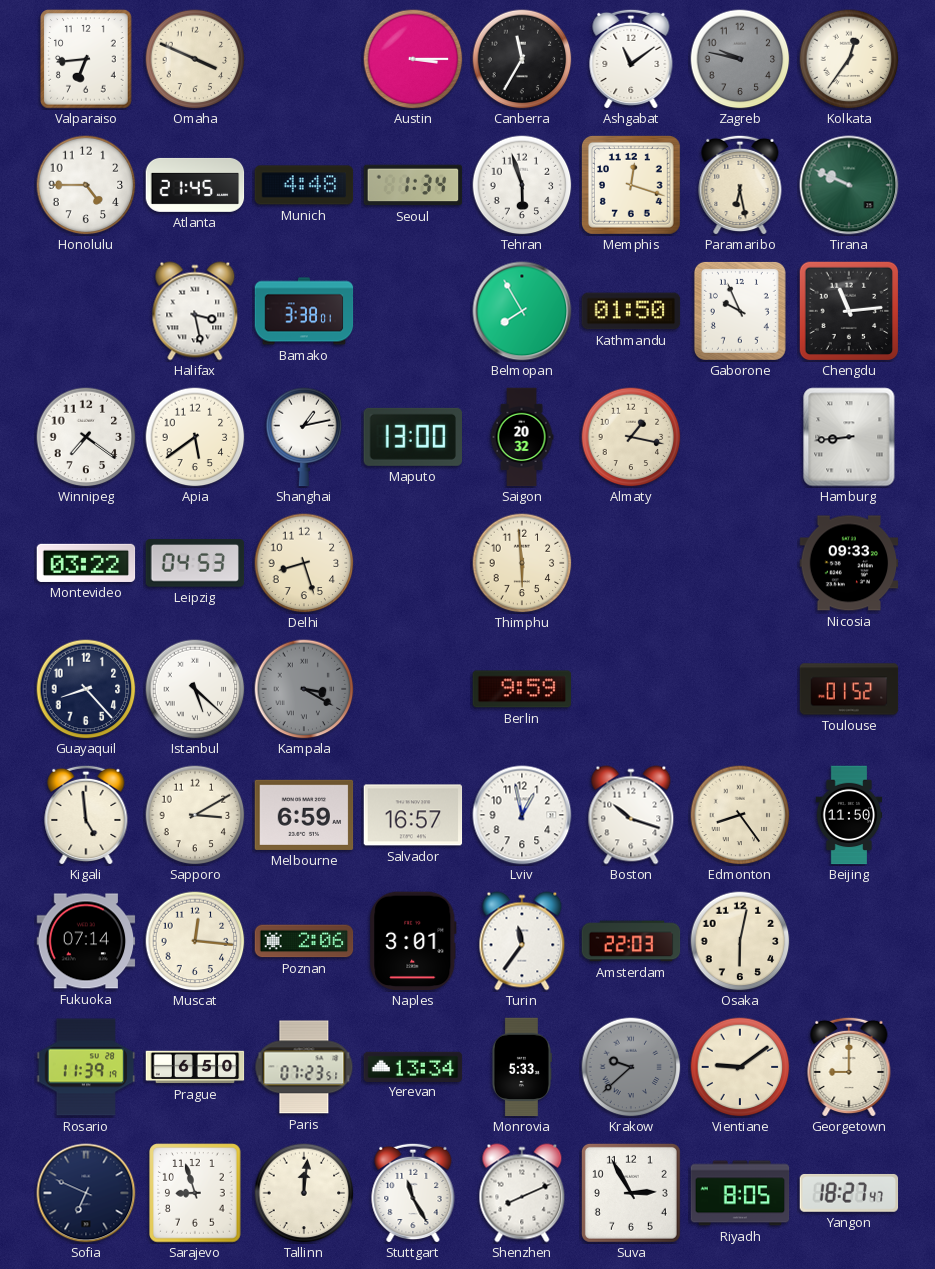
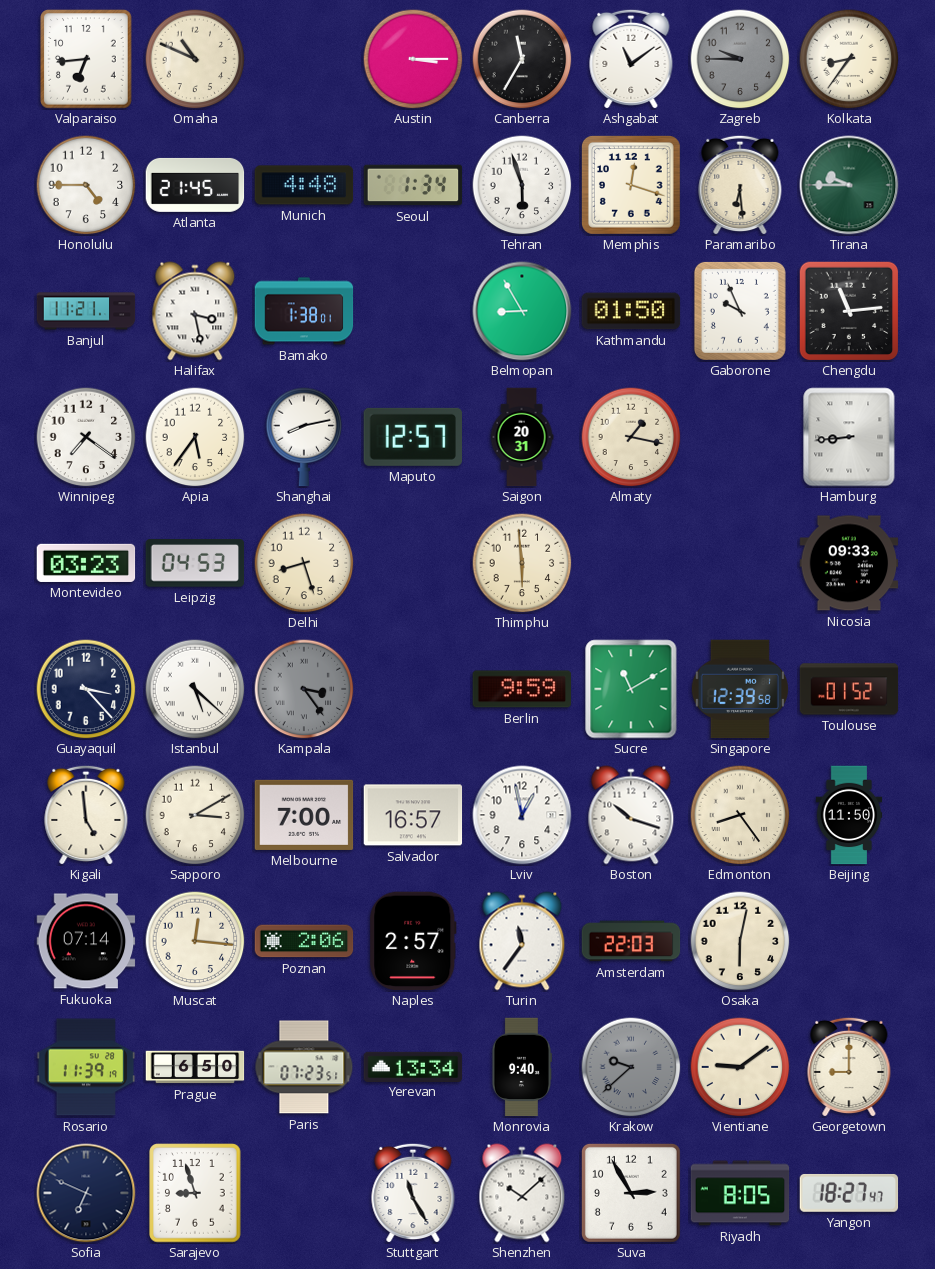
Omaha: 3:49 -> 10:49
Zagreb: 9:47 -> 9:45
Kolkata: 12:36 -> 8:36
Paramaribo: 6:28 -> 6:29
Tirana: 9:49 -> 9:45
Banjul: none -> 11:21
Bamako: 3:38 -> 1:38
Belmopan: 7:55 -> 8:55
Apia: 5:39 -> 5:36
Shanghai: 1:13 -> 8:13
Maputo: 13:00 -> 12:57
Saigon: 20:32 -> 20:31
Montevideo: 03:22 -> 03:23
Guayaquil: 8:23 -> 3:23
Kampala: 3:20 -> 3:24
Sucre: none -> 11:10
Singapore: none -> 12:39
Melbourne: 6:59 -> 7:00
Naples: 3:01 -> 2:57
Monrovia: 5:33 -> 9:40
Tallinn: 12:01 -> none
Shenzhen: 8:11 -> 10:08
